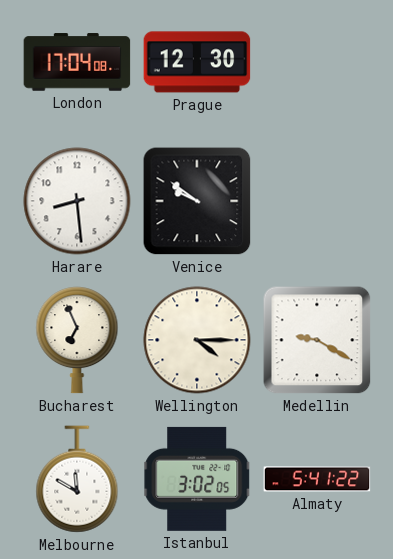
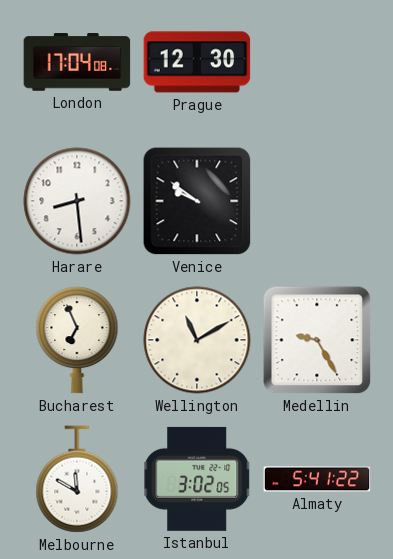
Wellington: 4:15 -> 11:10
Medellin: 9:20 -> 9:25
